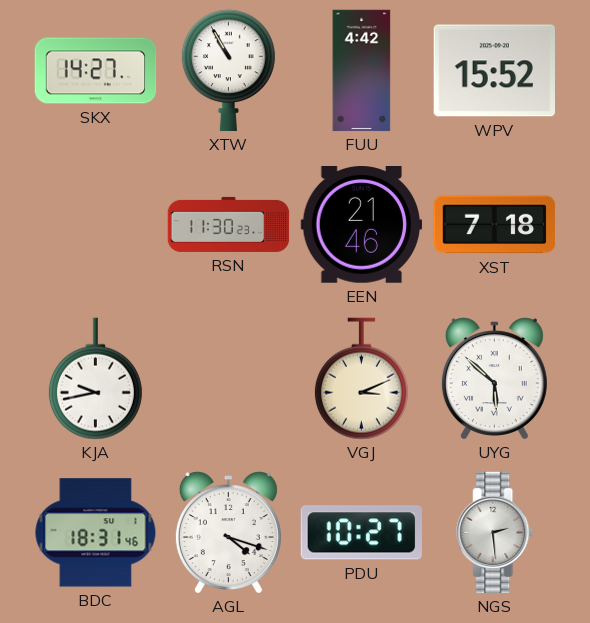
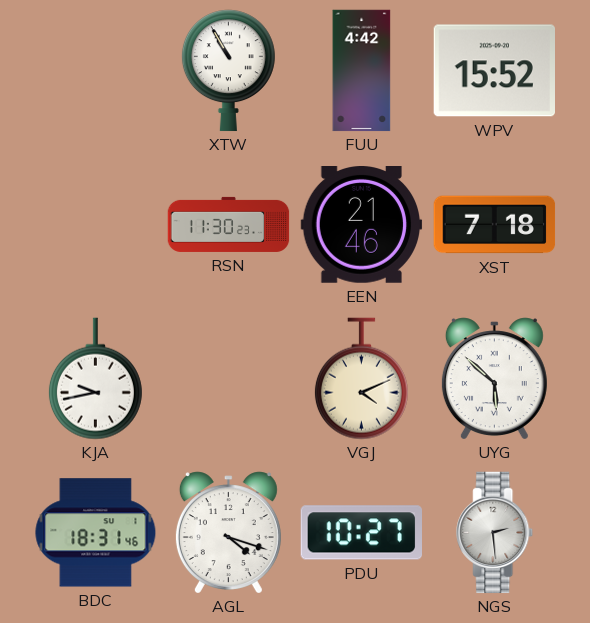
SKX: 14:27 -> none
VGJ: 3:11 -> 4:11
